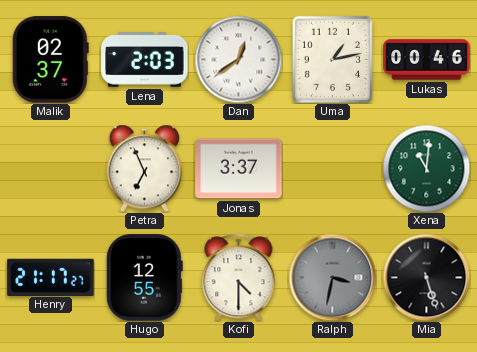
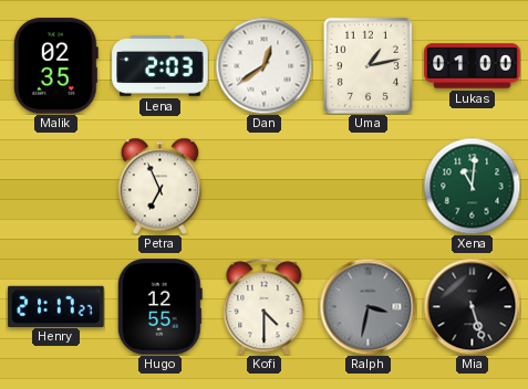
Malik: 02:37 -> 02:35
Lukas: 00:46 -> 01:00
Jonas: 3:37 -> none
